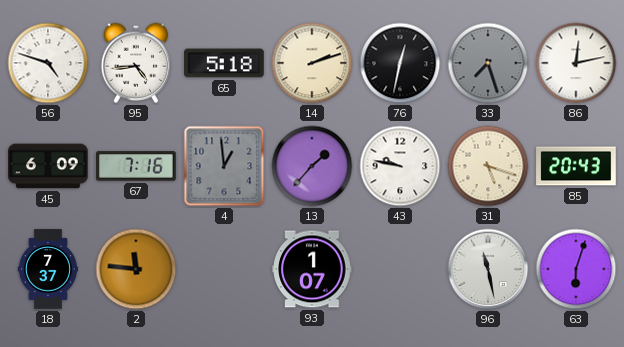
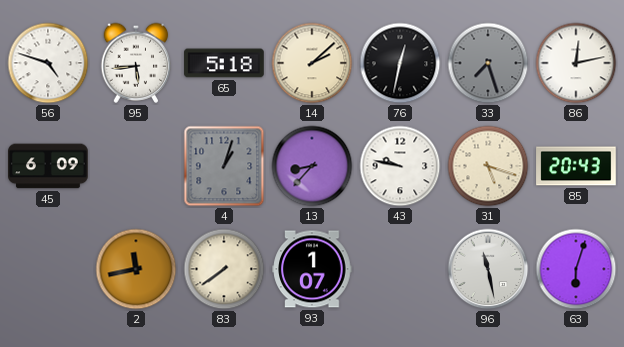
95: 4:44 -> 5:44
14: 2:12 -> 2:08
67: 7:16 -> none
4: 12:59 -> 1:03
13: 1:37 -> 8:37
18: 7:37 -> none
2: 11:46 -> 11:43
83: none -> 7:39
